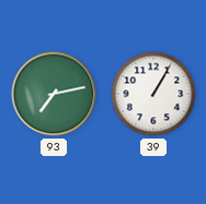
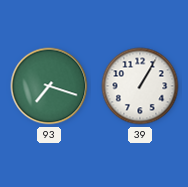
93: 7:13 -> 7:18
